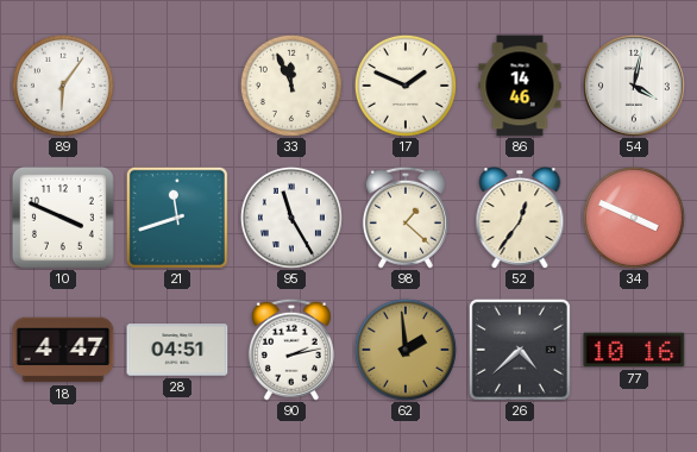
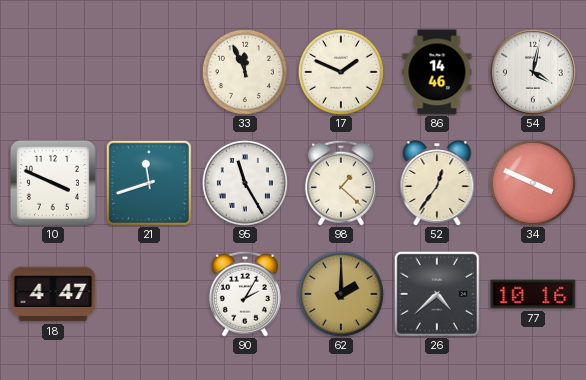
89: 6:06 -> none
28: 04:51 -> none
90: 2:13 -> 2:05
62: 1:59 -> 2:00
